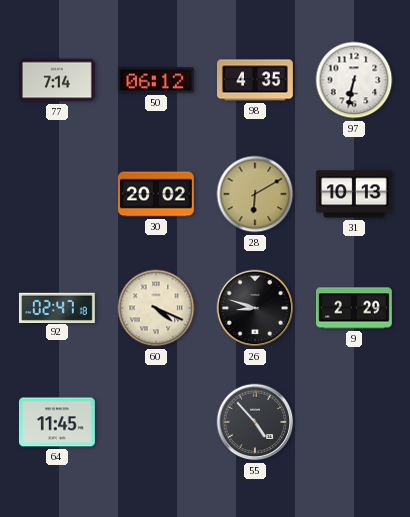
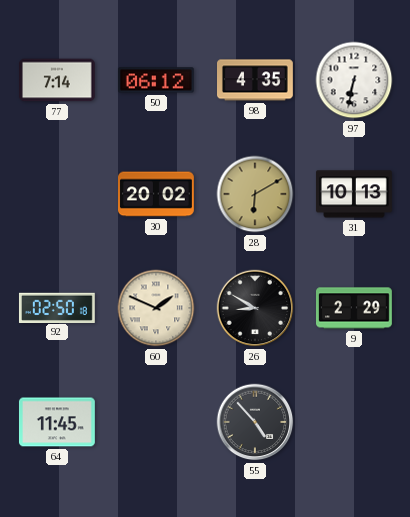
92: 02:47 -> 02:50
60: 4:19 -> 1:49
26: 8:48 -> 8:50
